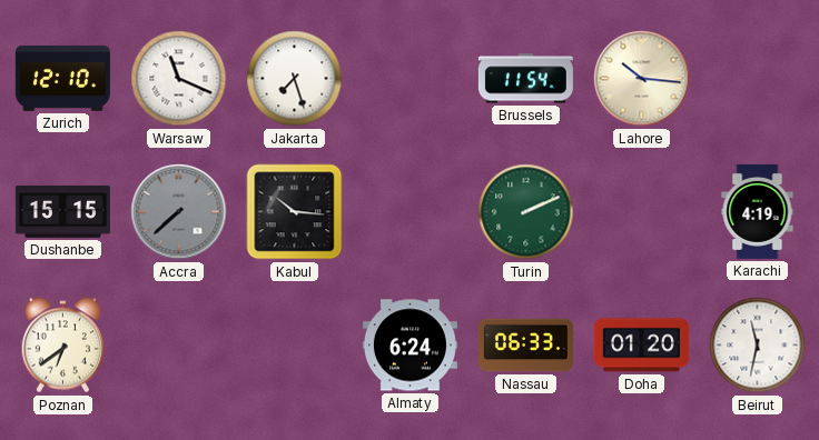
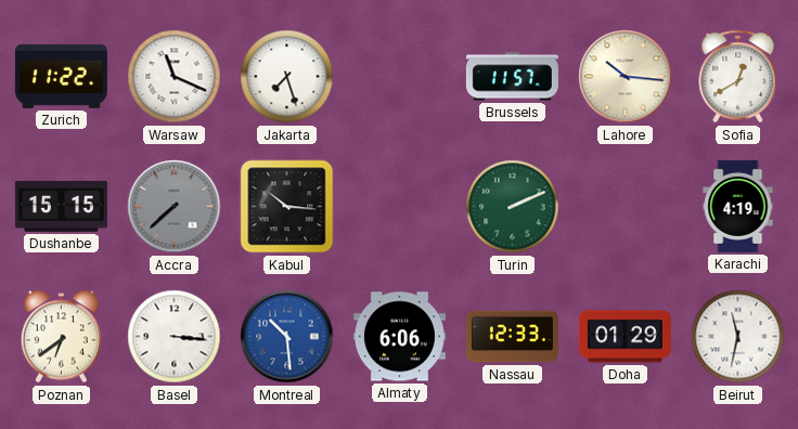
Zurich: 12:10 -> 11:22
Brussels: 11:54 -> 11:57
Sofia: none -> 12:40
Basel: none -> 3:16
Montreal: none -> 10:29
Almaty: 6:24 -> 6:06
Nassau: 06:33 -> 12:33
Doha: 01:20 -> 01:29
